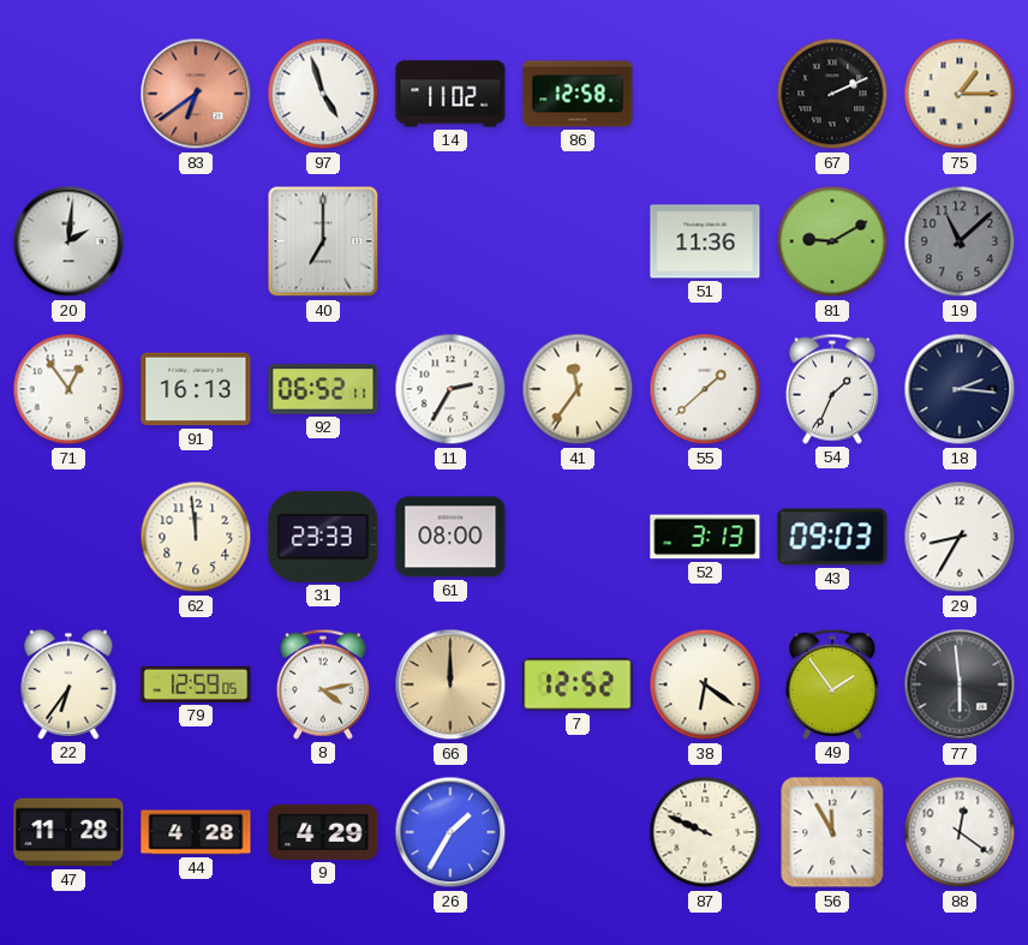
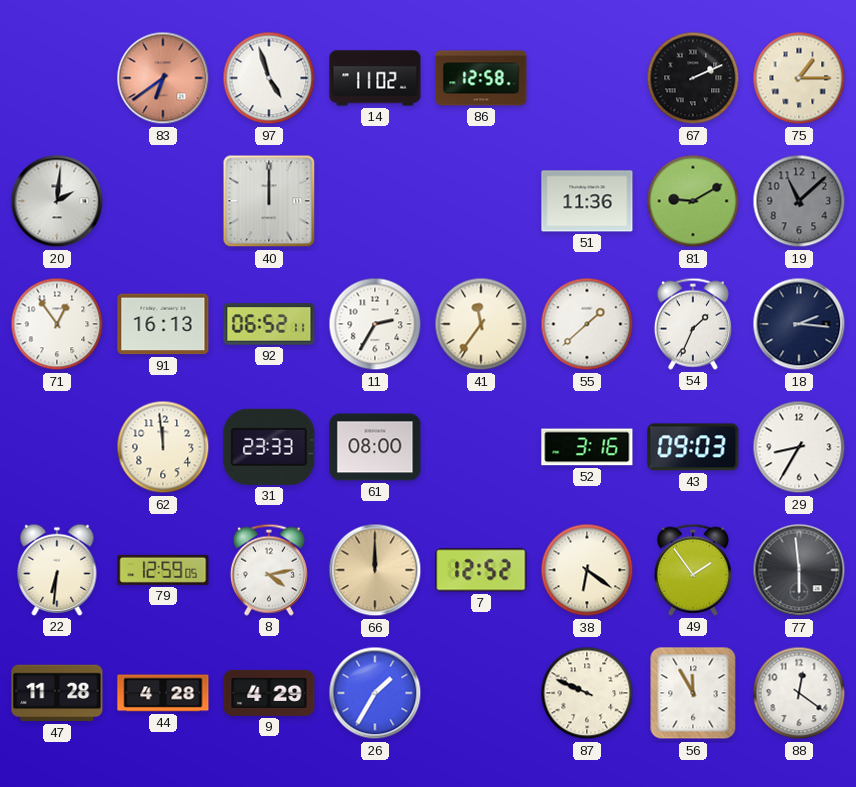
40: 7:00 -> 12:00
52: 3:13 -> 3:16
22: 6:36 -> 6:31
